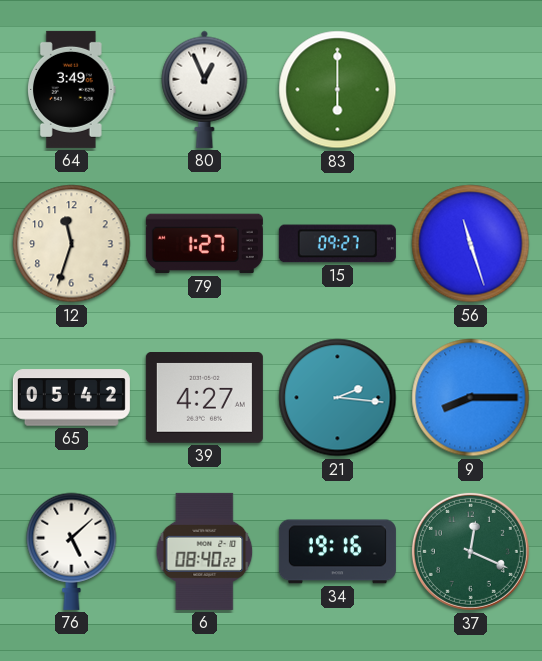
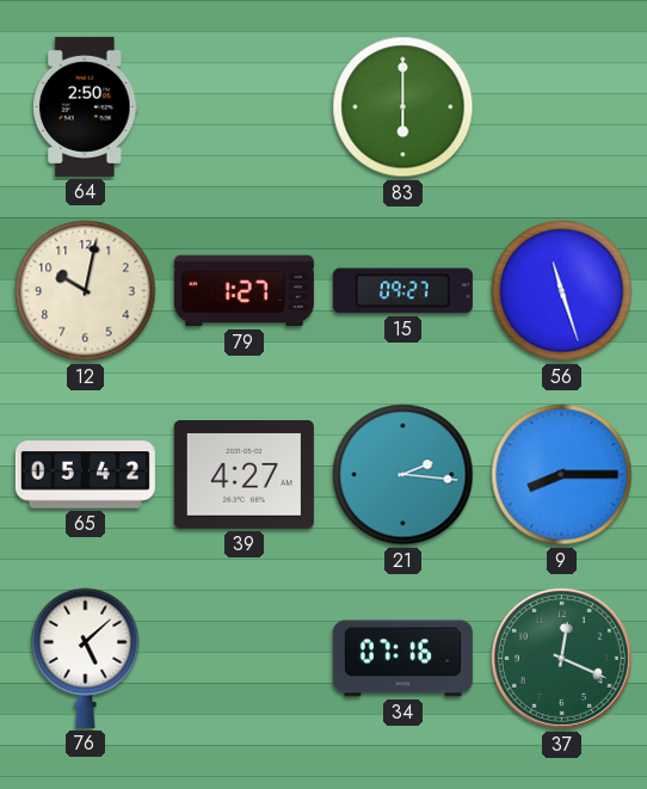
64: 3:49 -> 2:50
80: 12:56 -> none
12: 11:33 -> 10:02
6: 08:40 -> none
34: 19:16 -> 07:16
